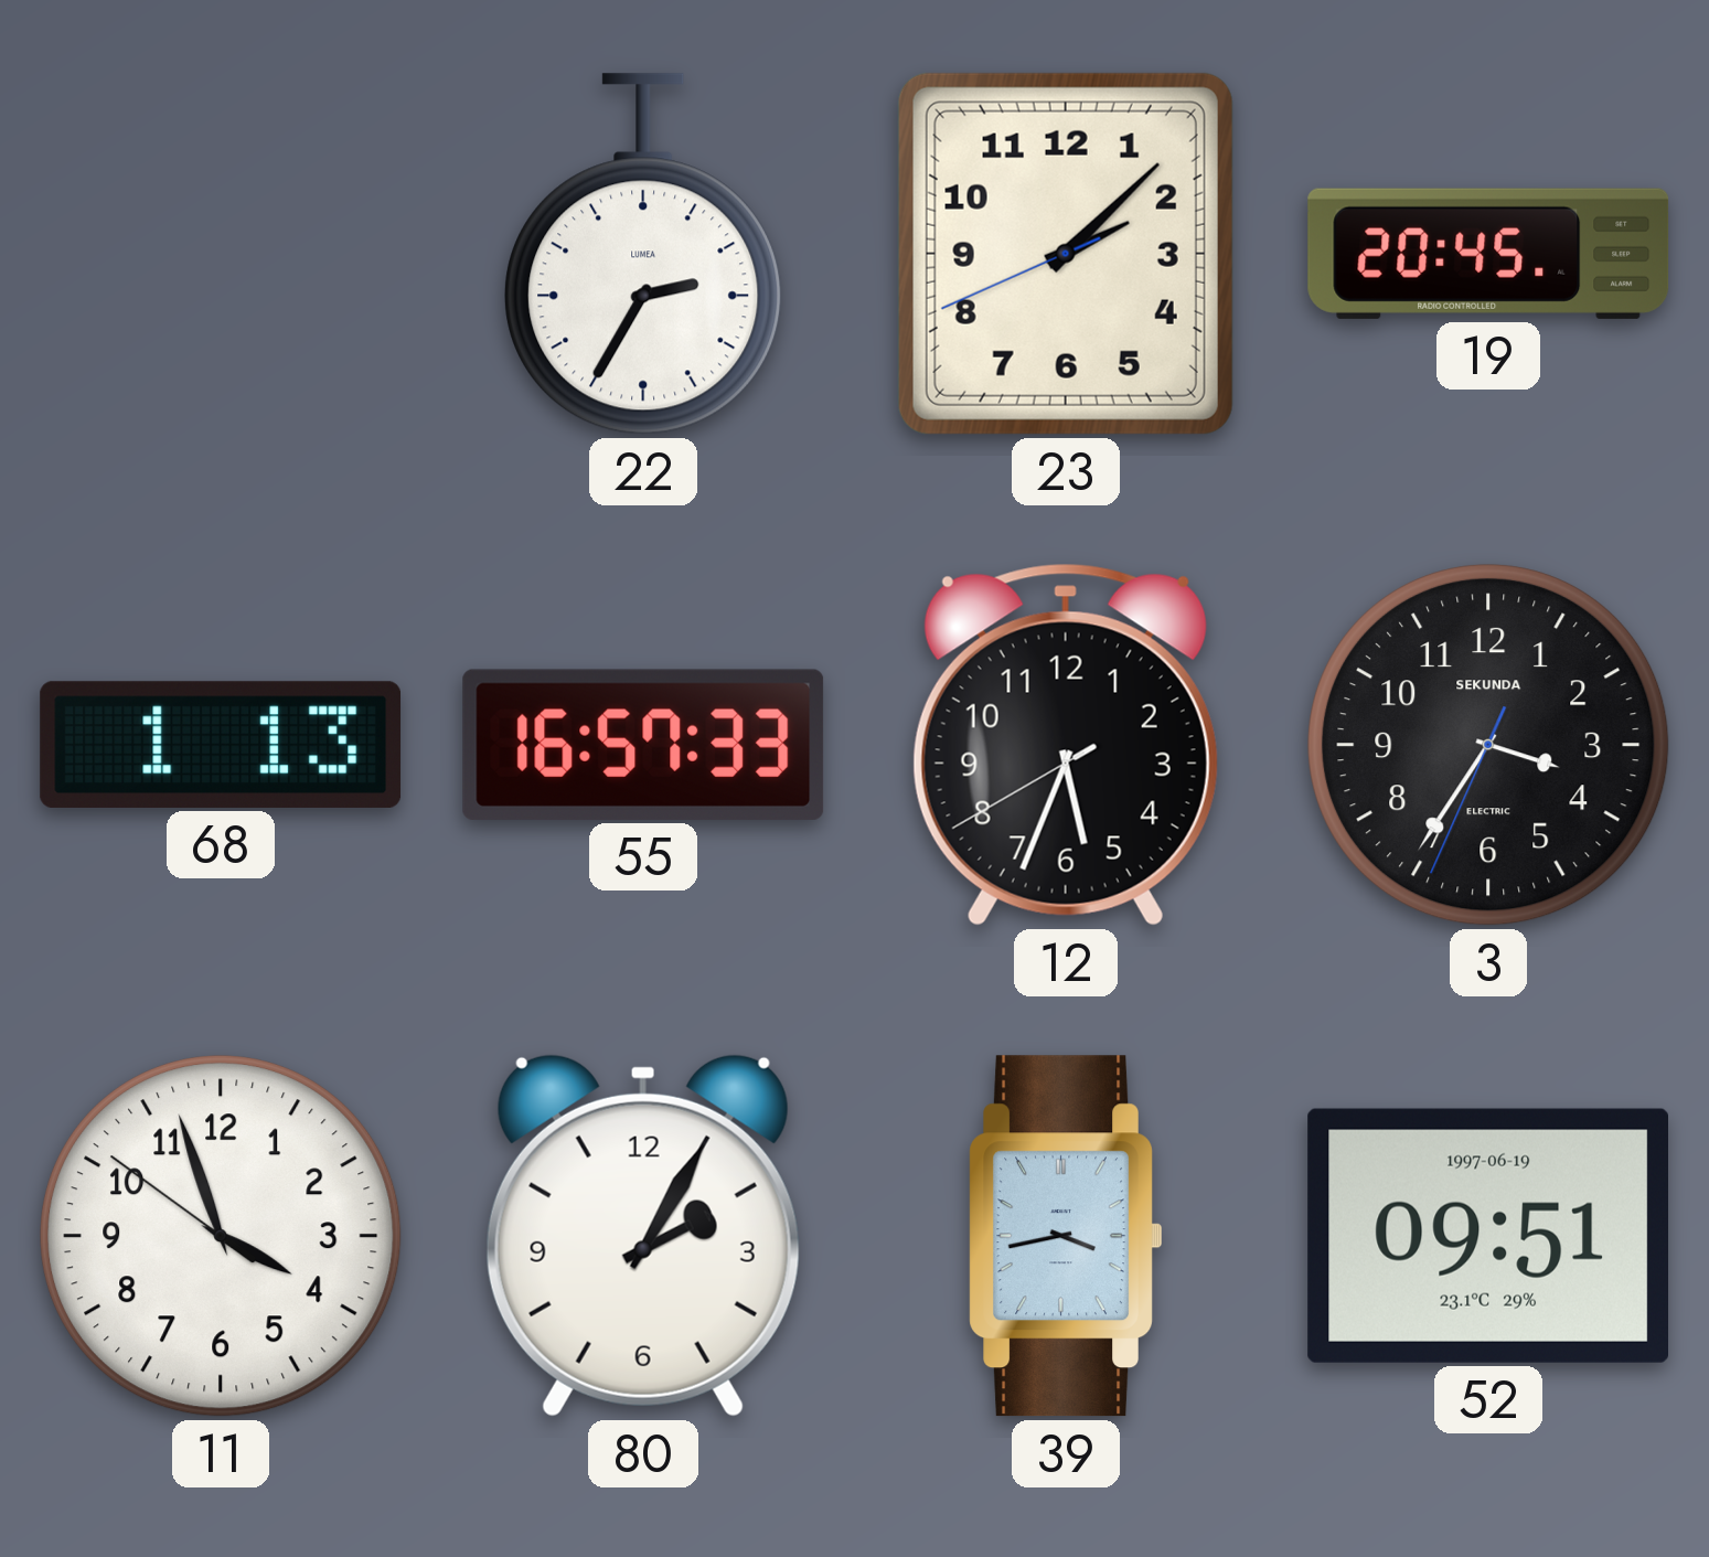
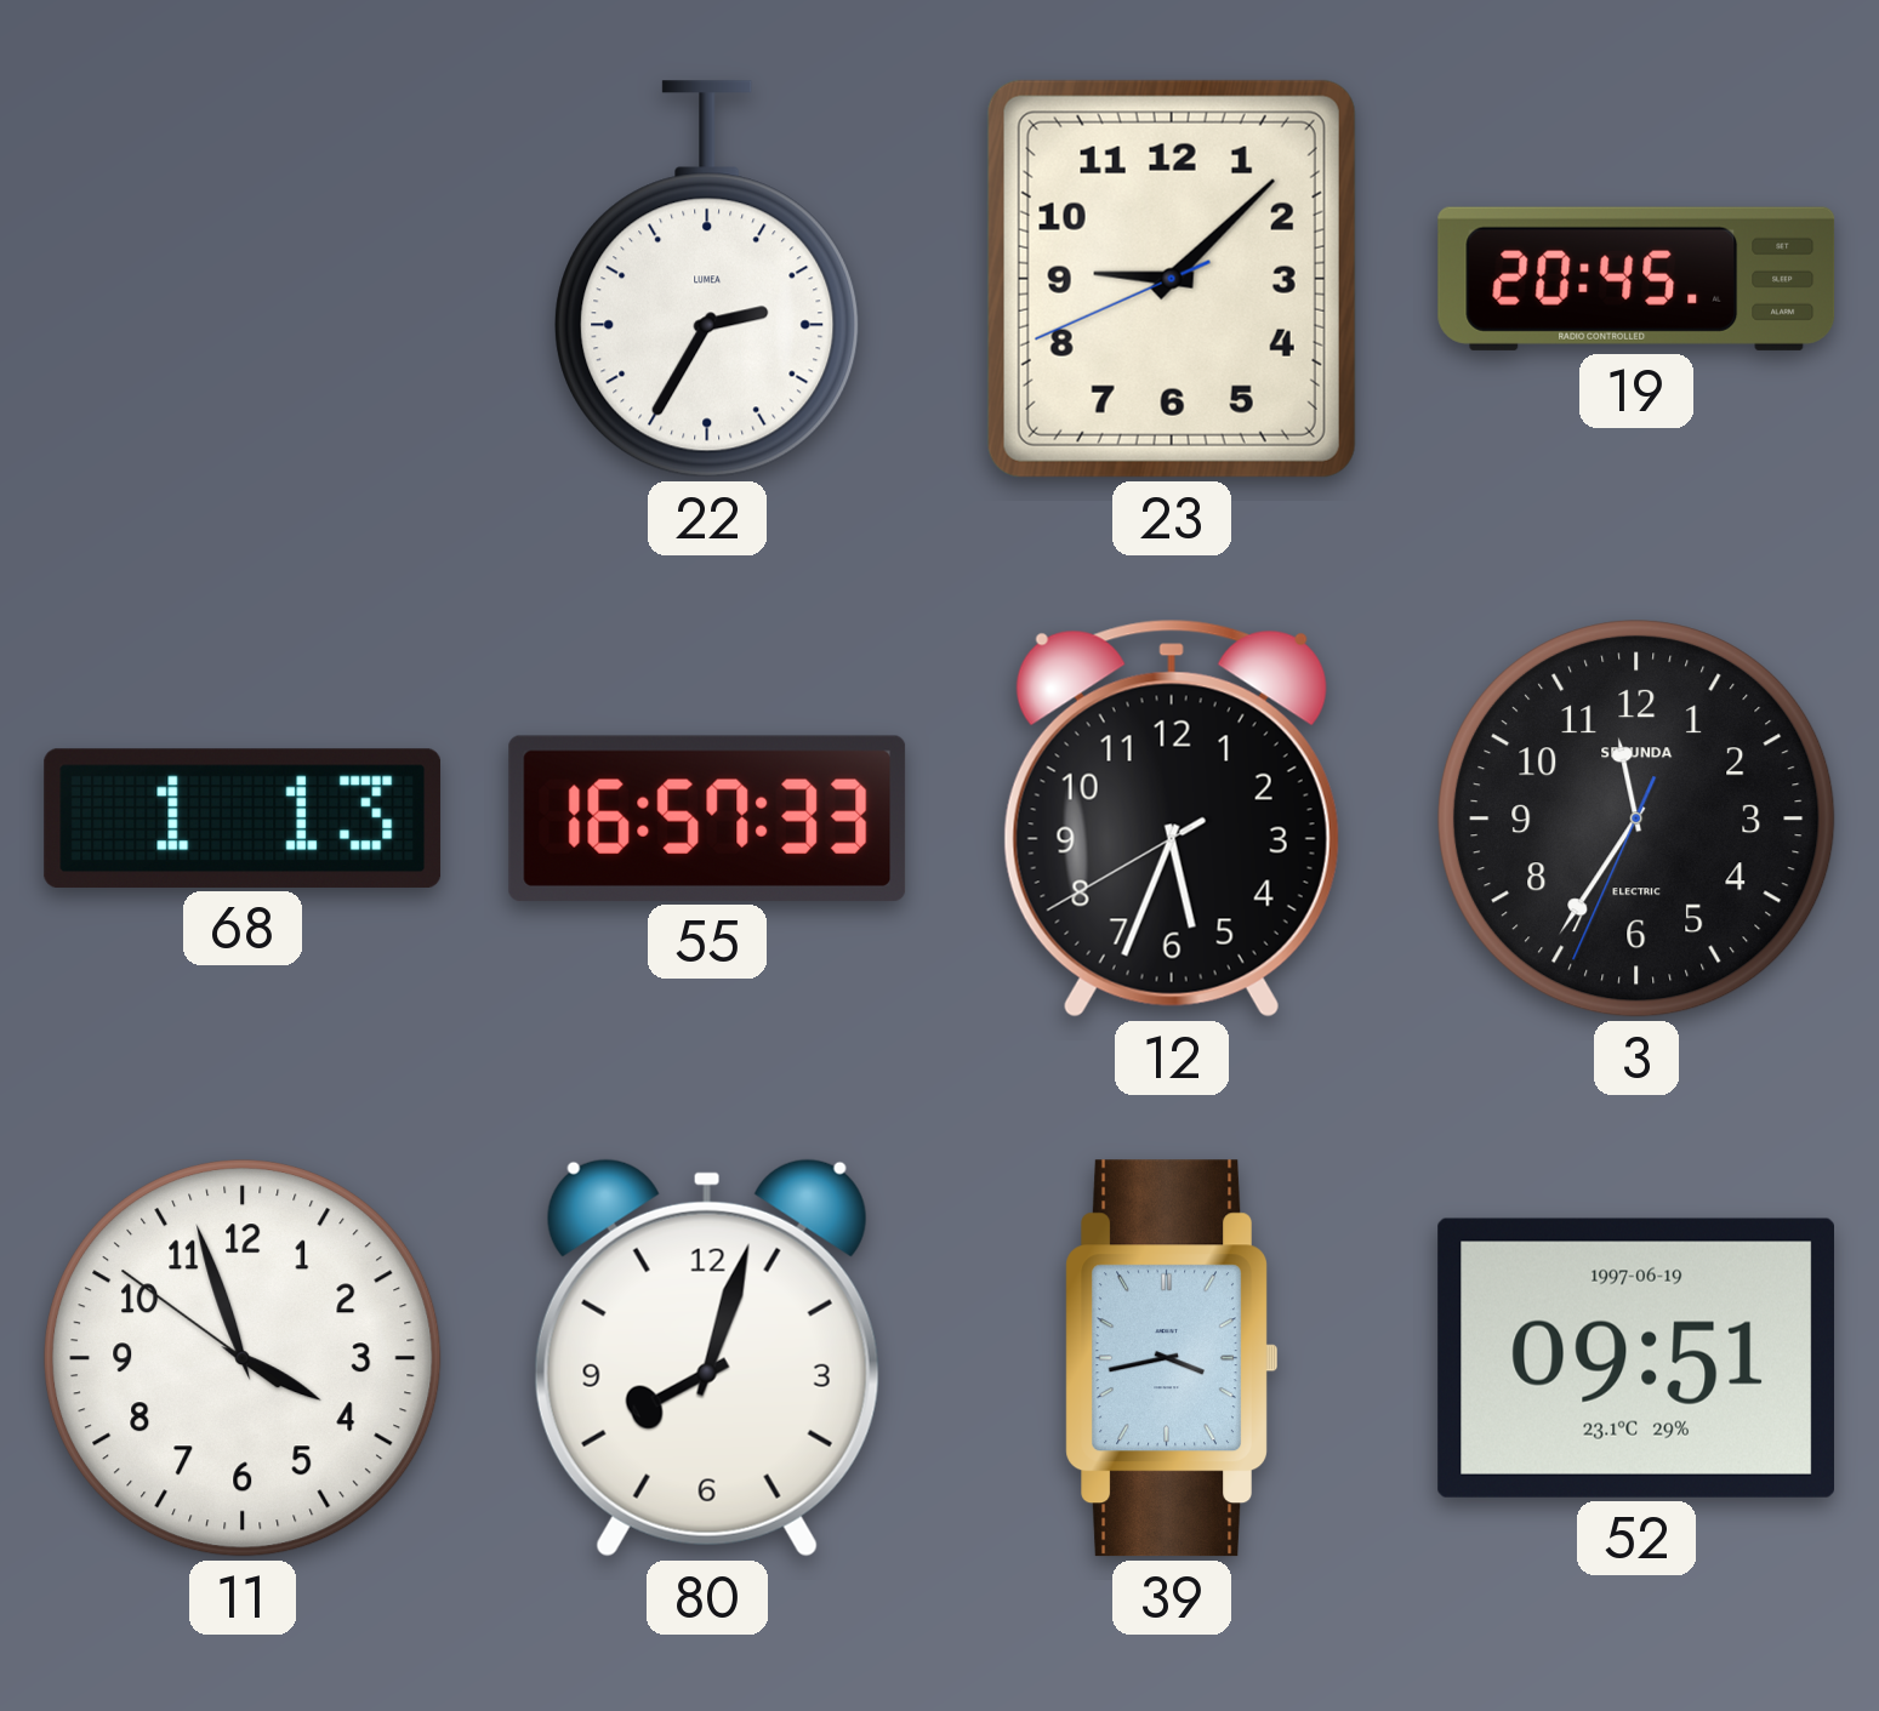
23: 2:07 -> 9:07
3: 3:35 -> 11:35
80: 2:05 -> 8:03
